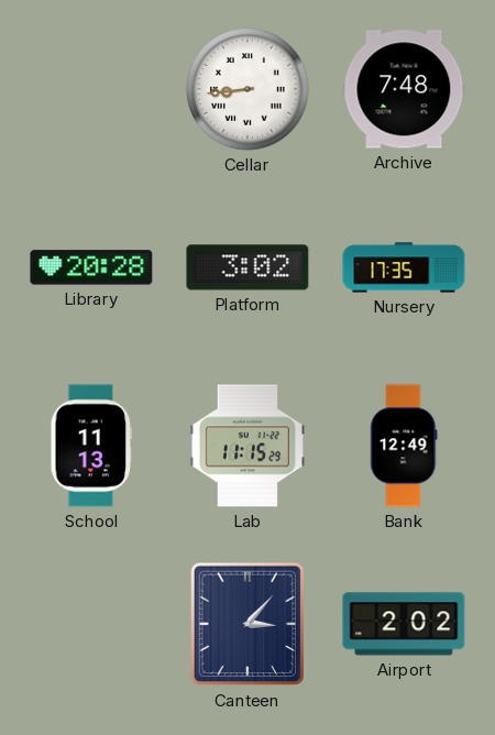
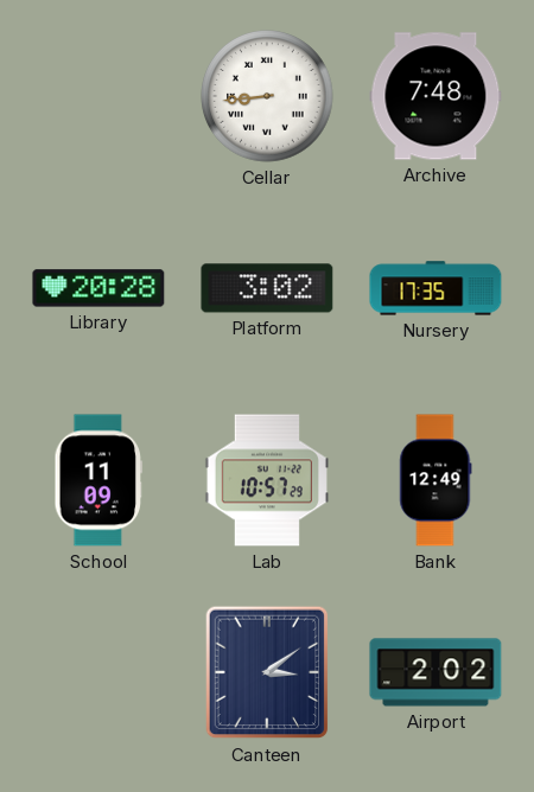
School: 11:13 -> 11:09
Lab: 11:15 -> 10:57
Canteen: 3:07 -> 3:09
